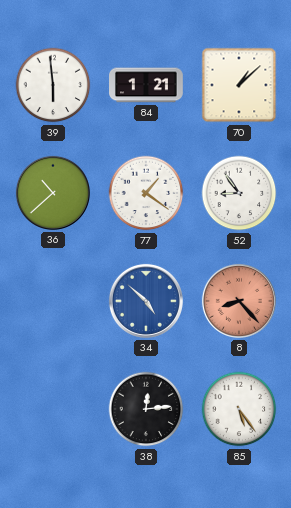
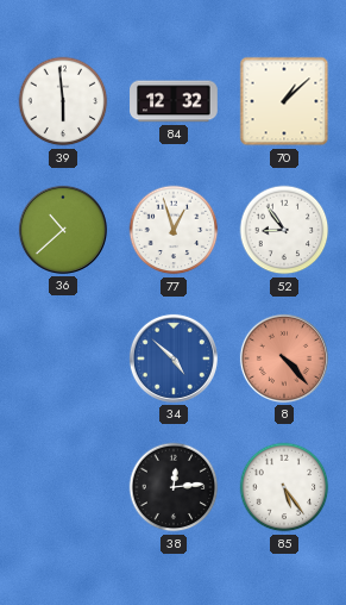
84: 1:21 -> 12:32
77: 1:21 -> 12:57
8: 8:23 -> 4:23
